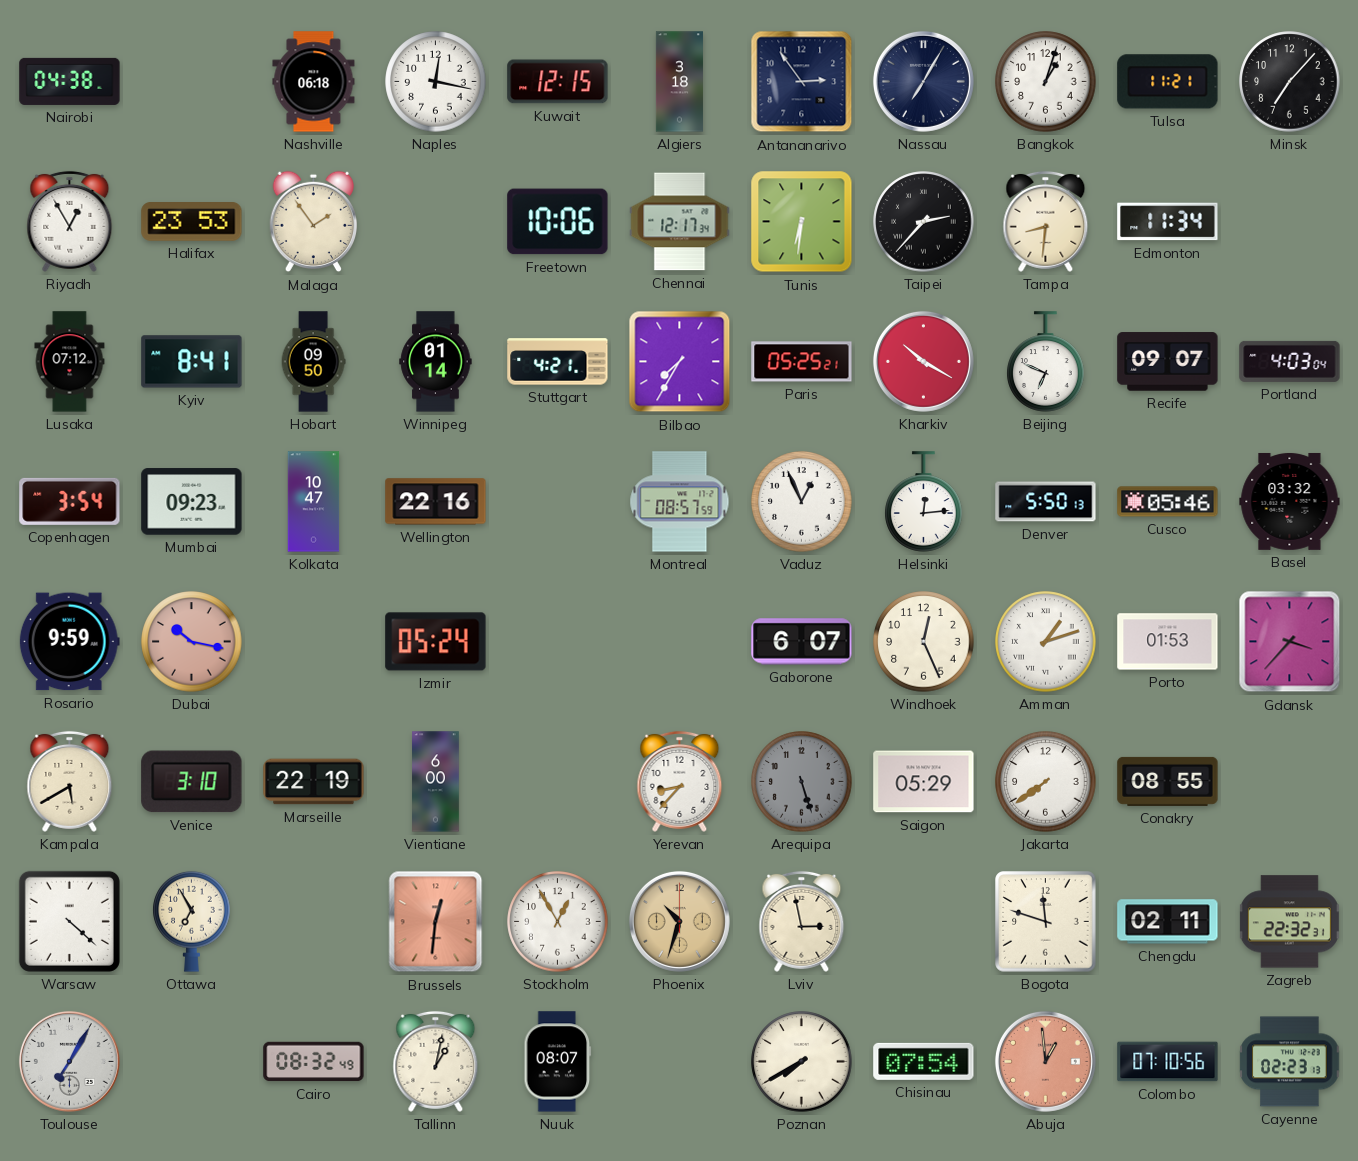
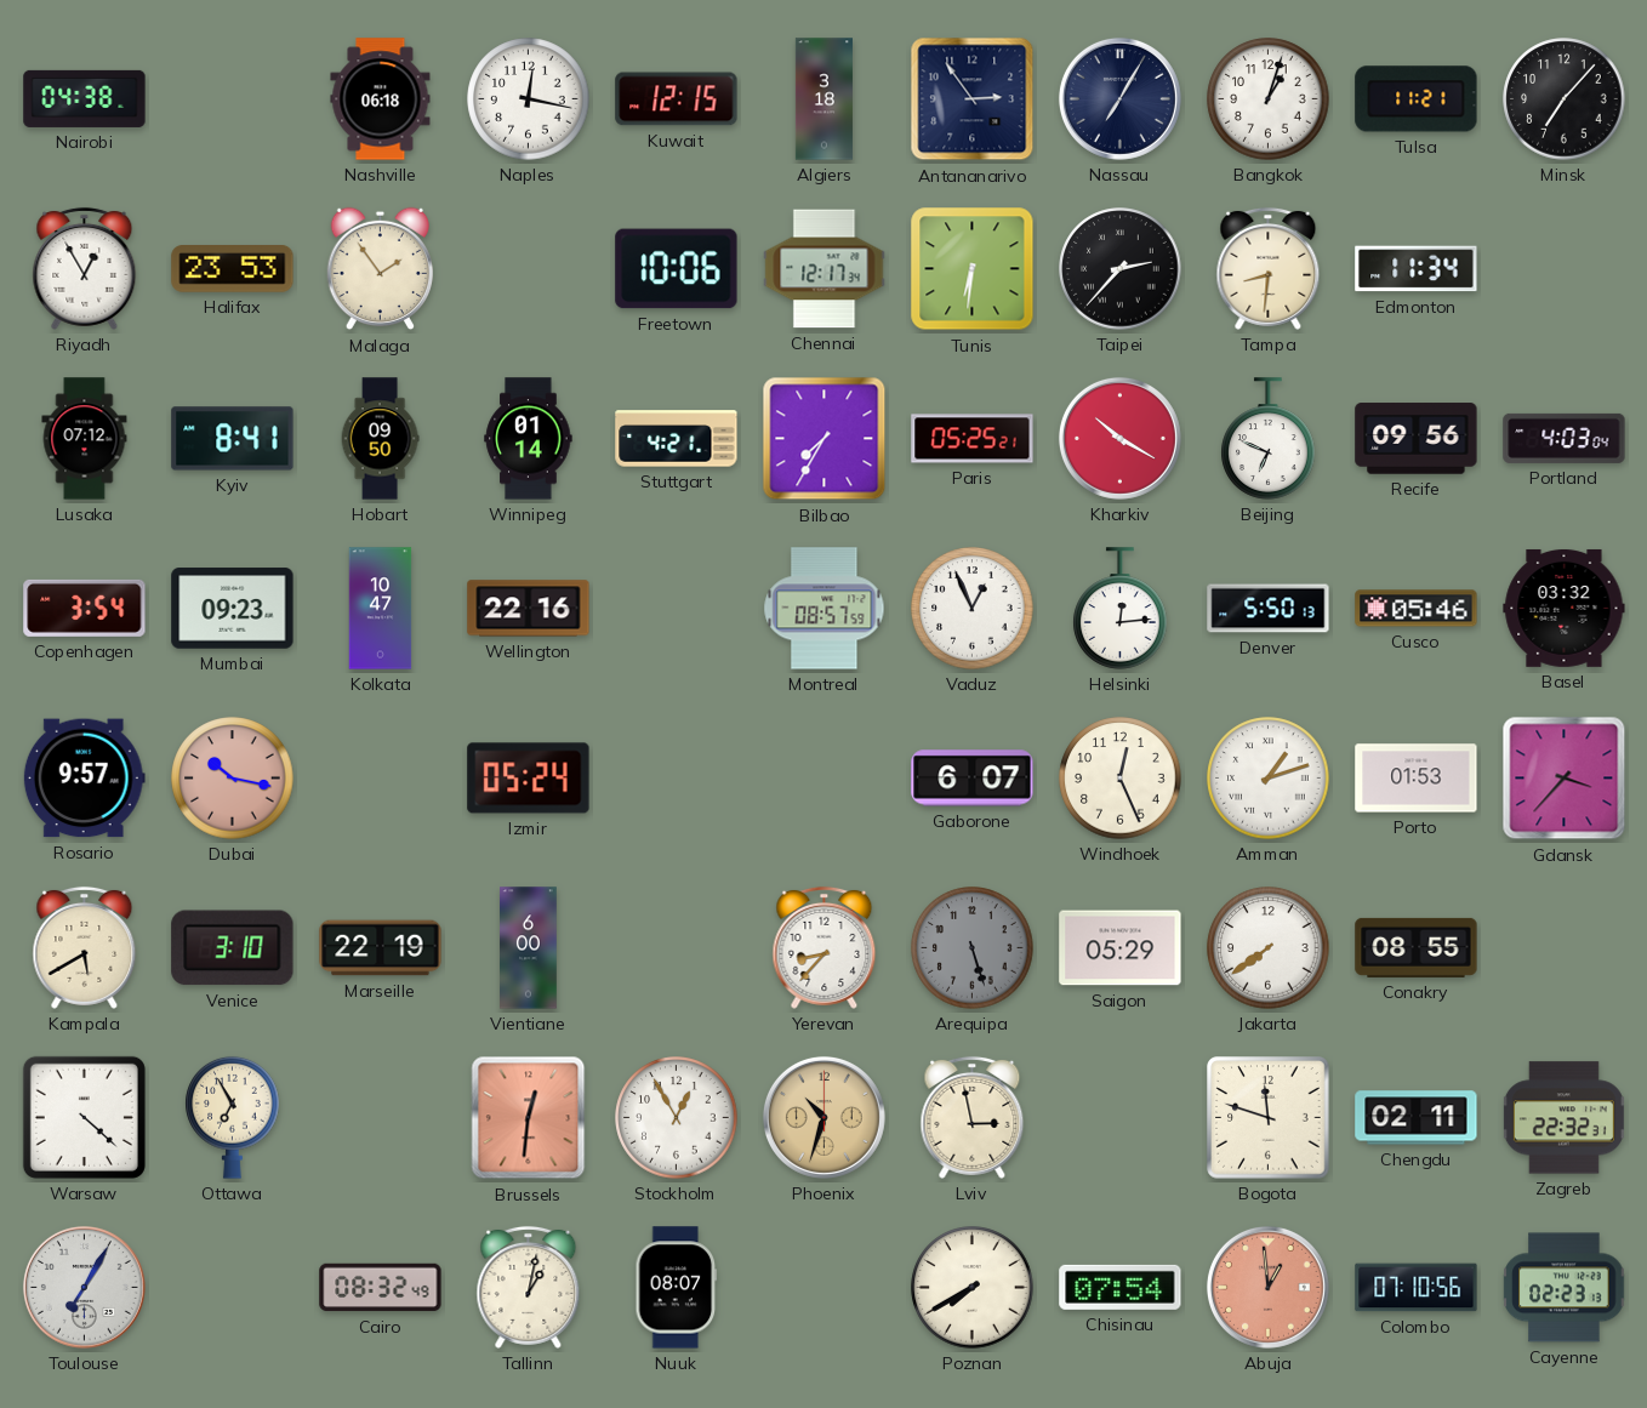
Recife: 09:07 -> 09:56
Rosario: 9:59 -> 9:57
